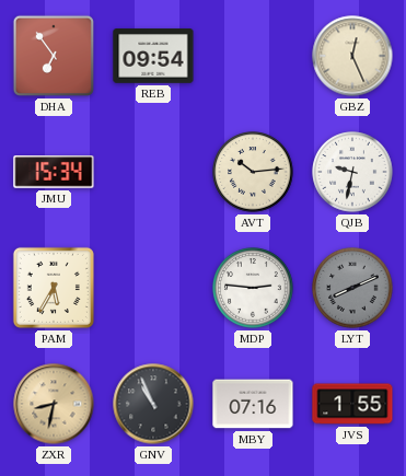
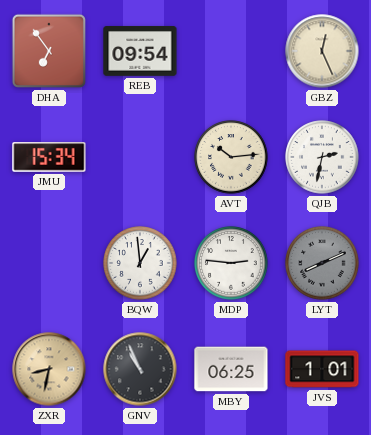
QJB: 9:32 -> 2:32
PAM: 5:35 -> none
BQW: none -> 12:59
MBY: 07:16 -> 06:25
JVS: 1:55 -> 1:01
